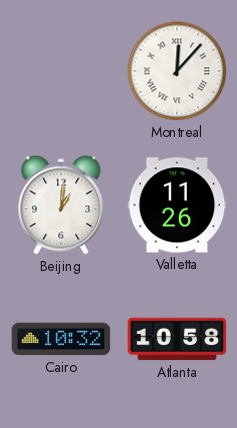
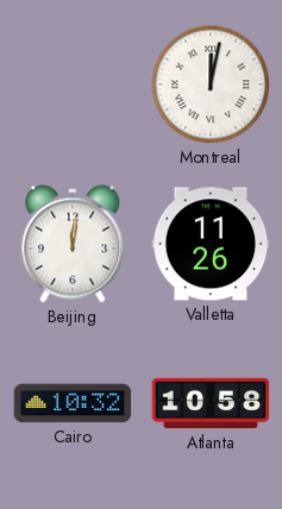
Montreal: 12:07 -> 12:02
Beijing: 1:01 -> 12:01
